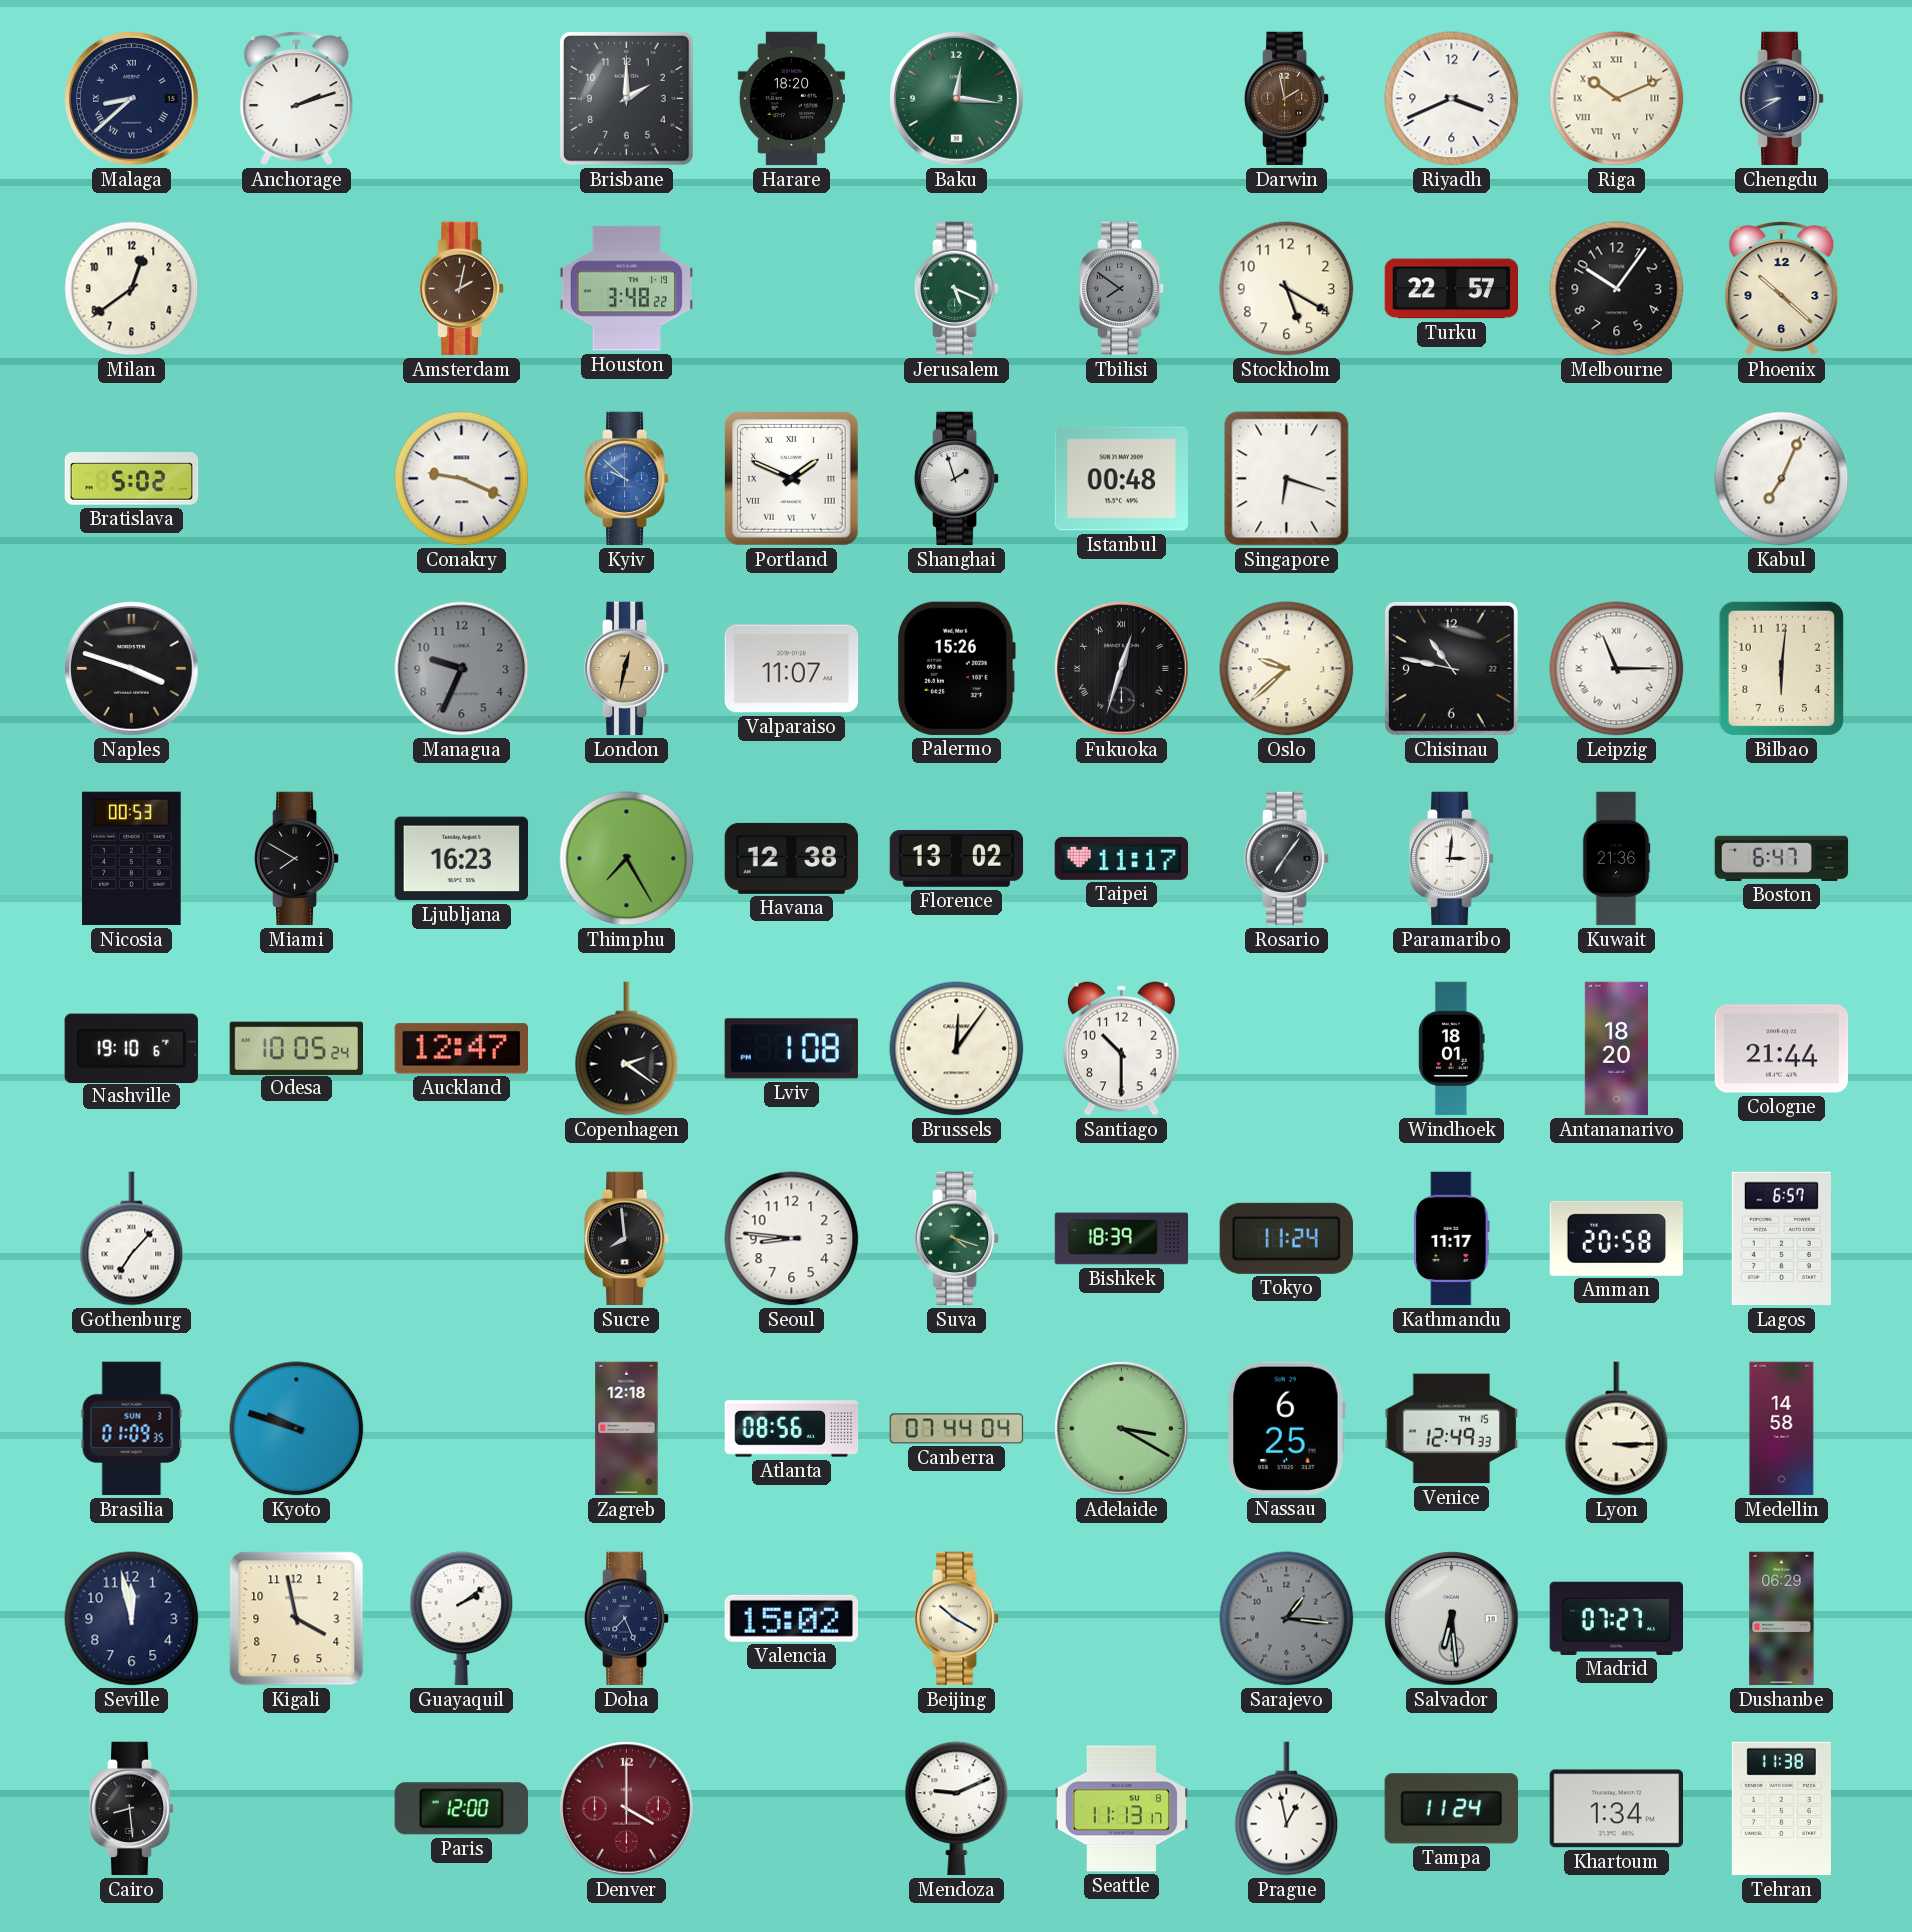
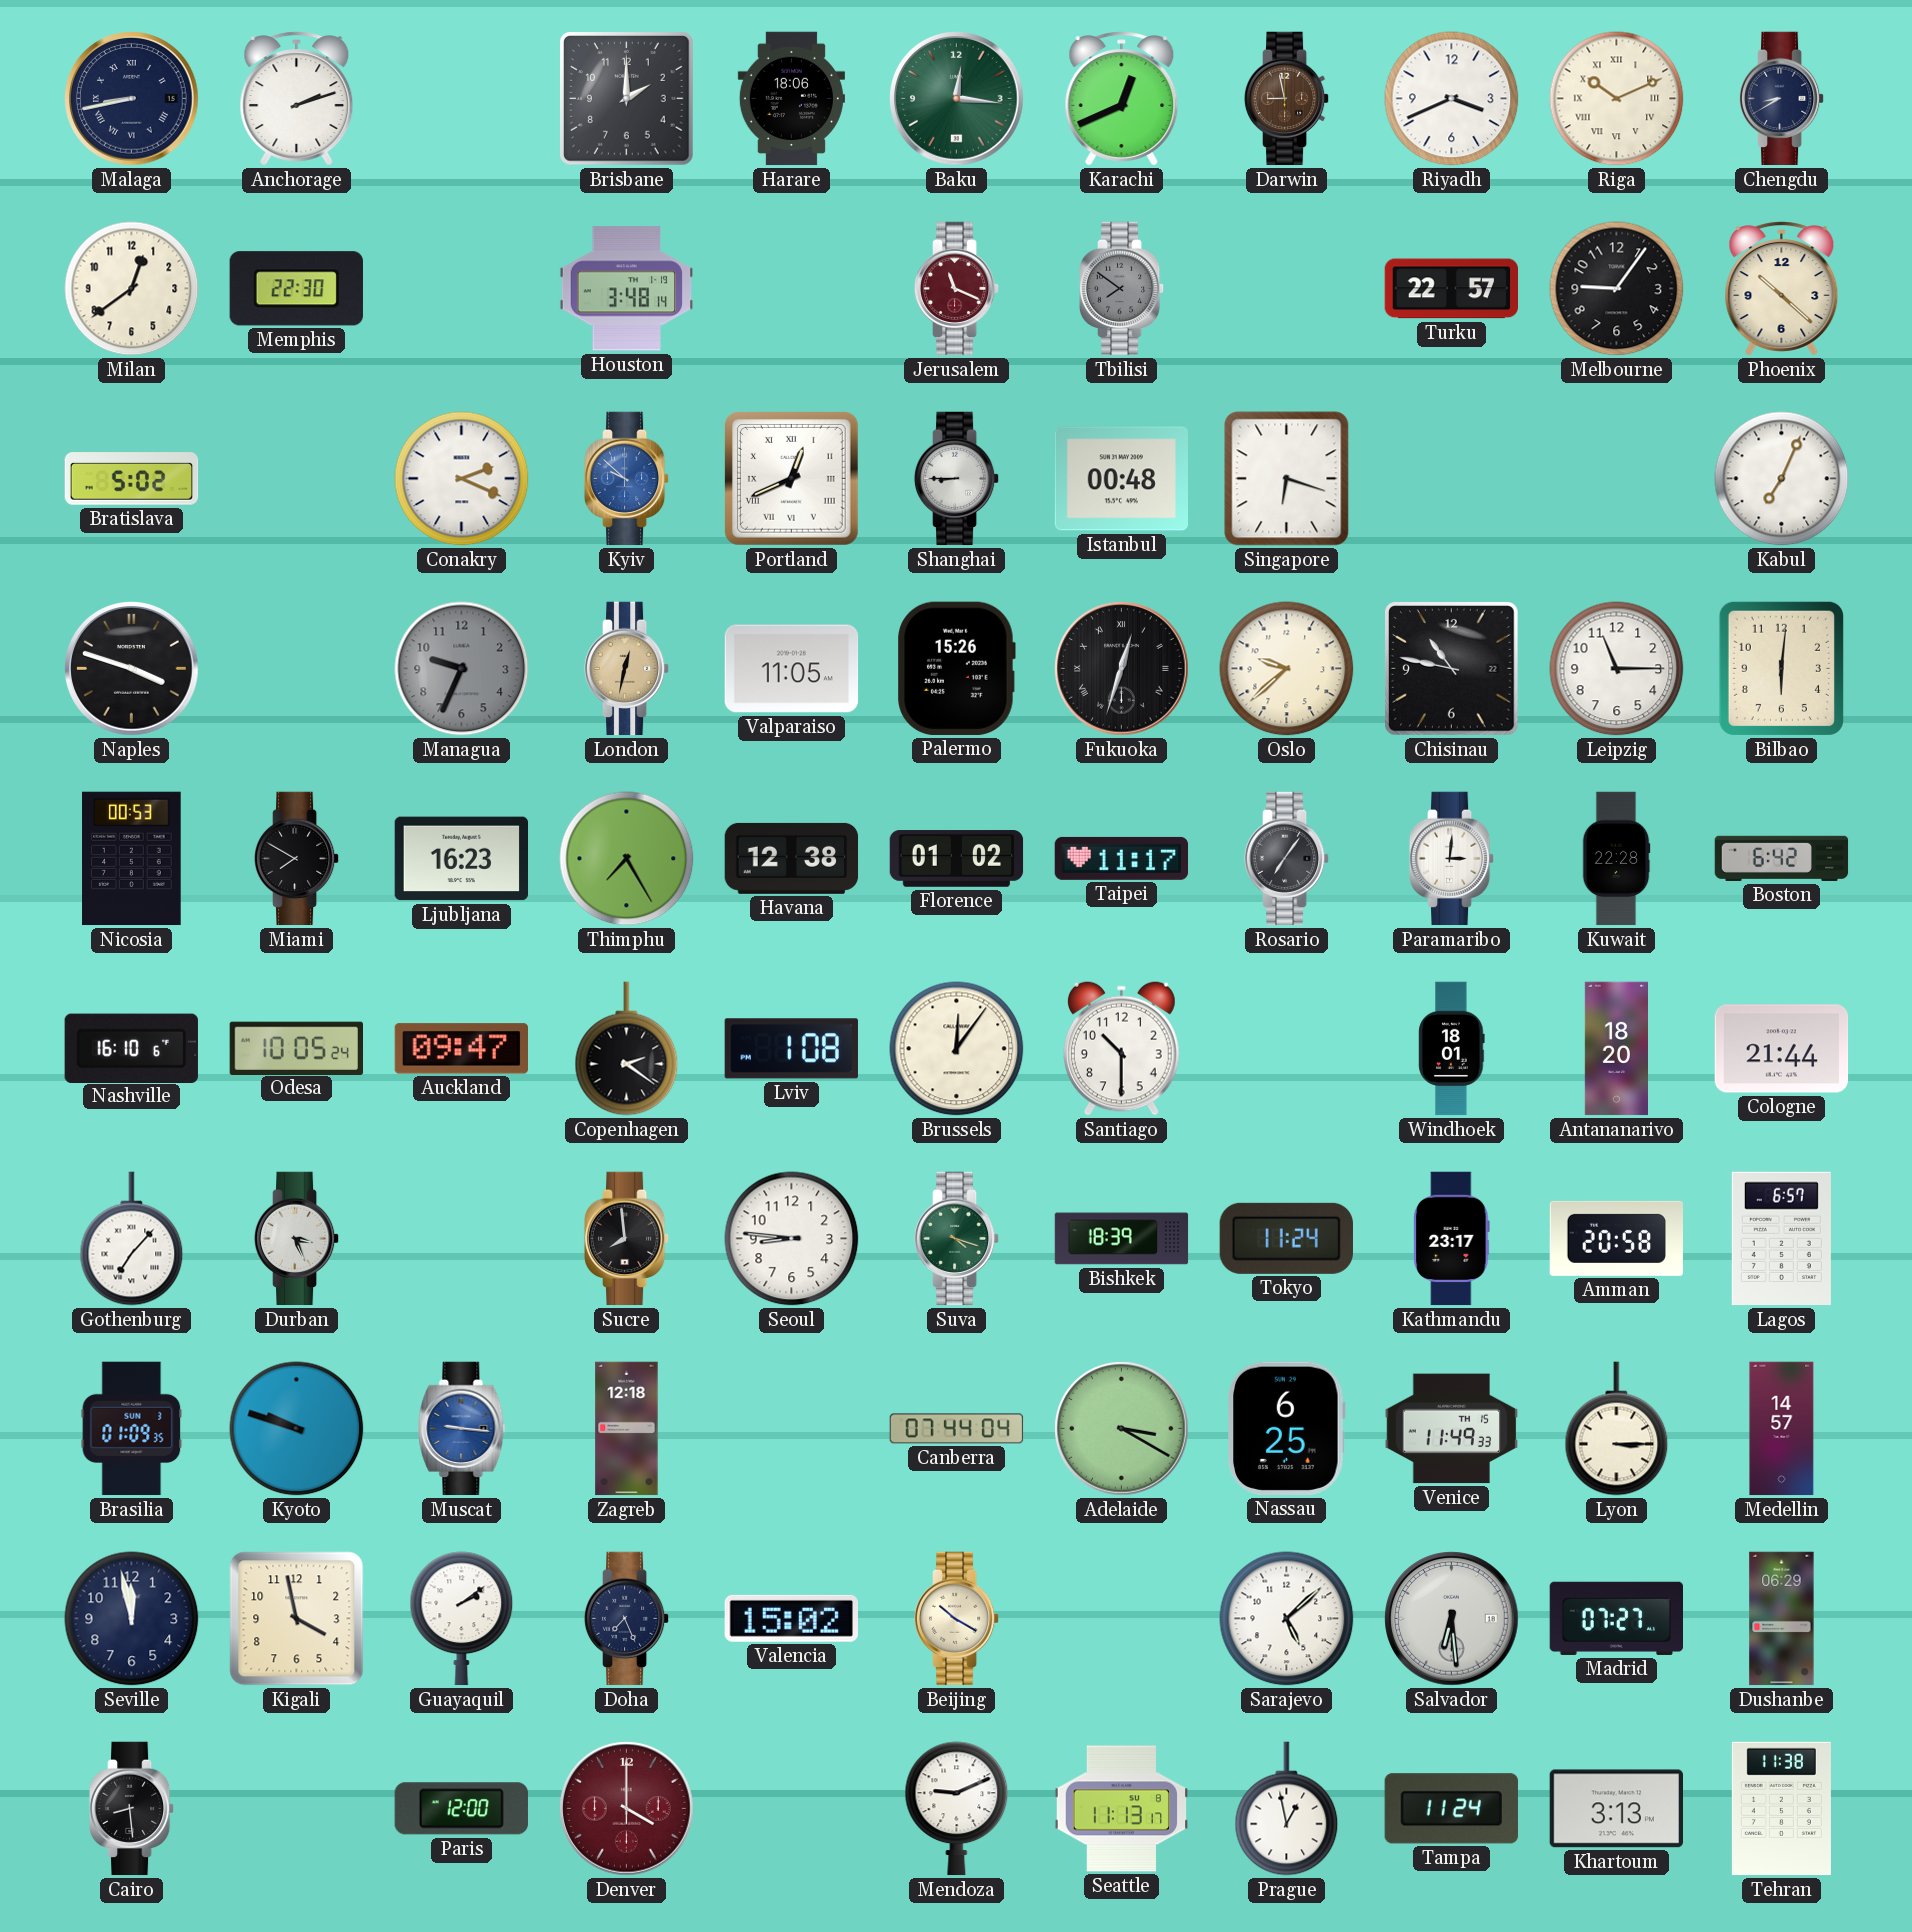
Malaga: 8:38 -> 8:43
Harare: 18:20 -> 18:06
Karachi: none -> 12:41
Darwin: 1:58 -> 8:58
Memphis: none -> 22:30
Amsterdam: 2:02 -> none
Houston: 3:48:22 -> 3:48:14
Jerusalem: 5:19 -> 11:19
Jerusalem dial: green -> burgundy
Stockholm: 5:20 -> none
Melbourne: 10:06 -> 9:06
Conakry: 9:19 -> 2:19
Portland: 1:49 -> 12:41
Shanghai: 1:57 -> 8:45
Valparaiso: 11:07 -> 11:05
Leipzig numerals: Roman -> Arabic
Florence: 13:02 -> 01:02
Kuwait: 21:36 -> 22:28
Boston: 6:47 -> 6:42
Nashville: 19:10 -> 16:10
Auckland: 12:47 -> 09:47
Durban: none -> 3:26
Kathmandu: 11:17 -> 23:17
Muscat: none -> 9:16
Atlanta: 08:56 -> none
Venice: 12:49 -> 11:49
Medellin: 14:58 -> 14:57
Sarajevo: 1:16 -> 5:08
Sarajevo dial: grey -> white
Khartoum: 1:34 -> 3:13
